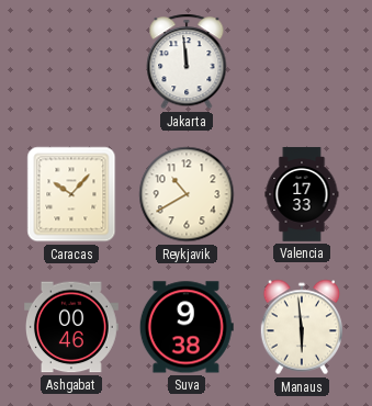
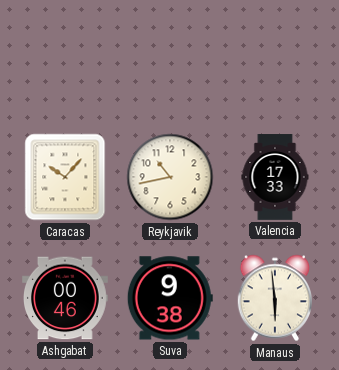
Jakarta: 11:59 -> none
Reykjavik: 10:40 -> 10:43
